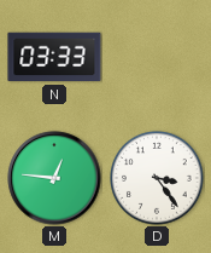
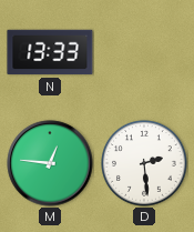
N: 03:33 -> 13:33
D: 3:24 -> 2:29
